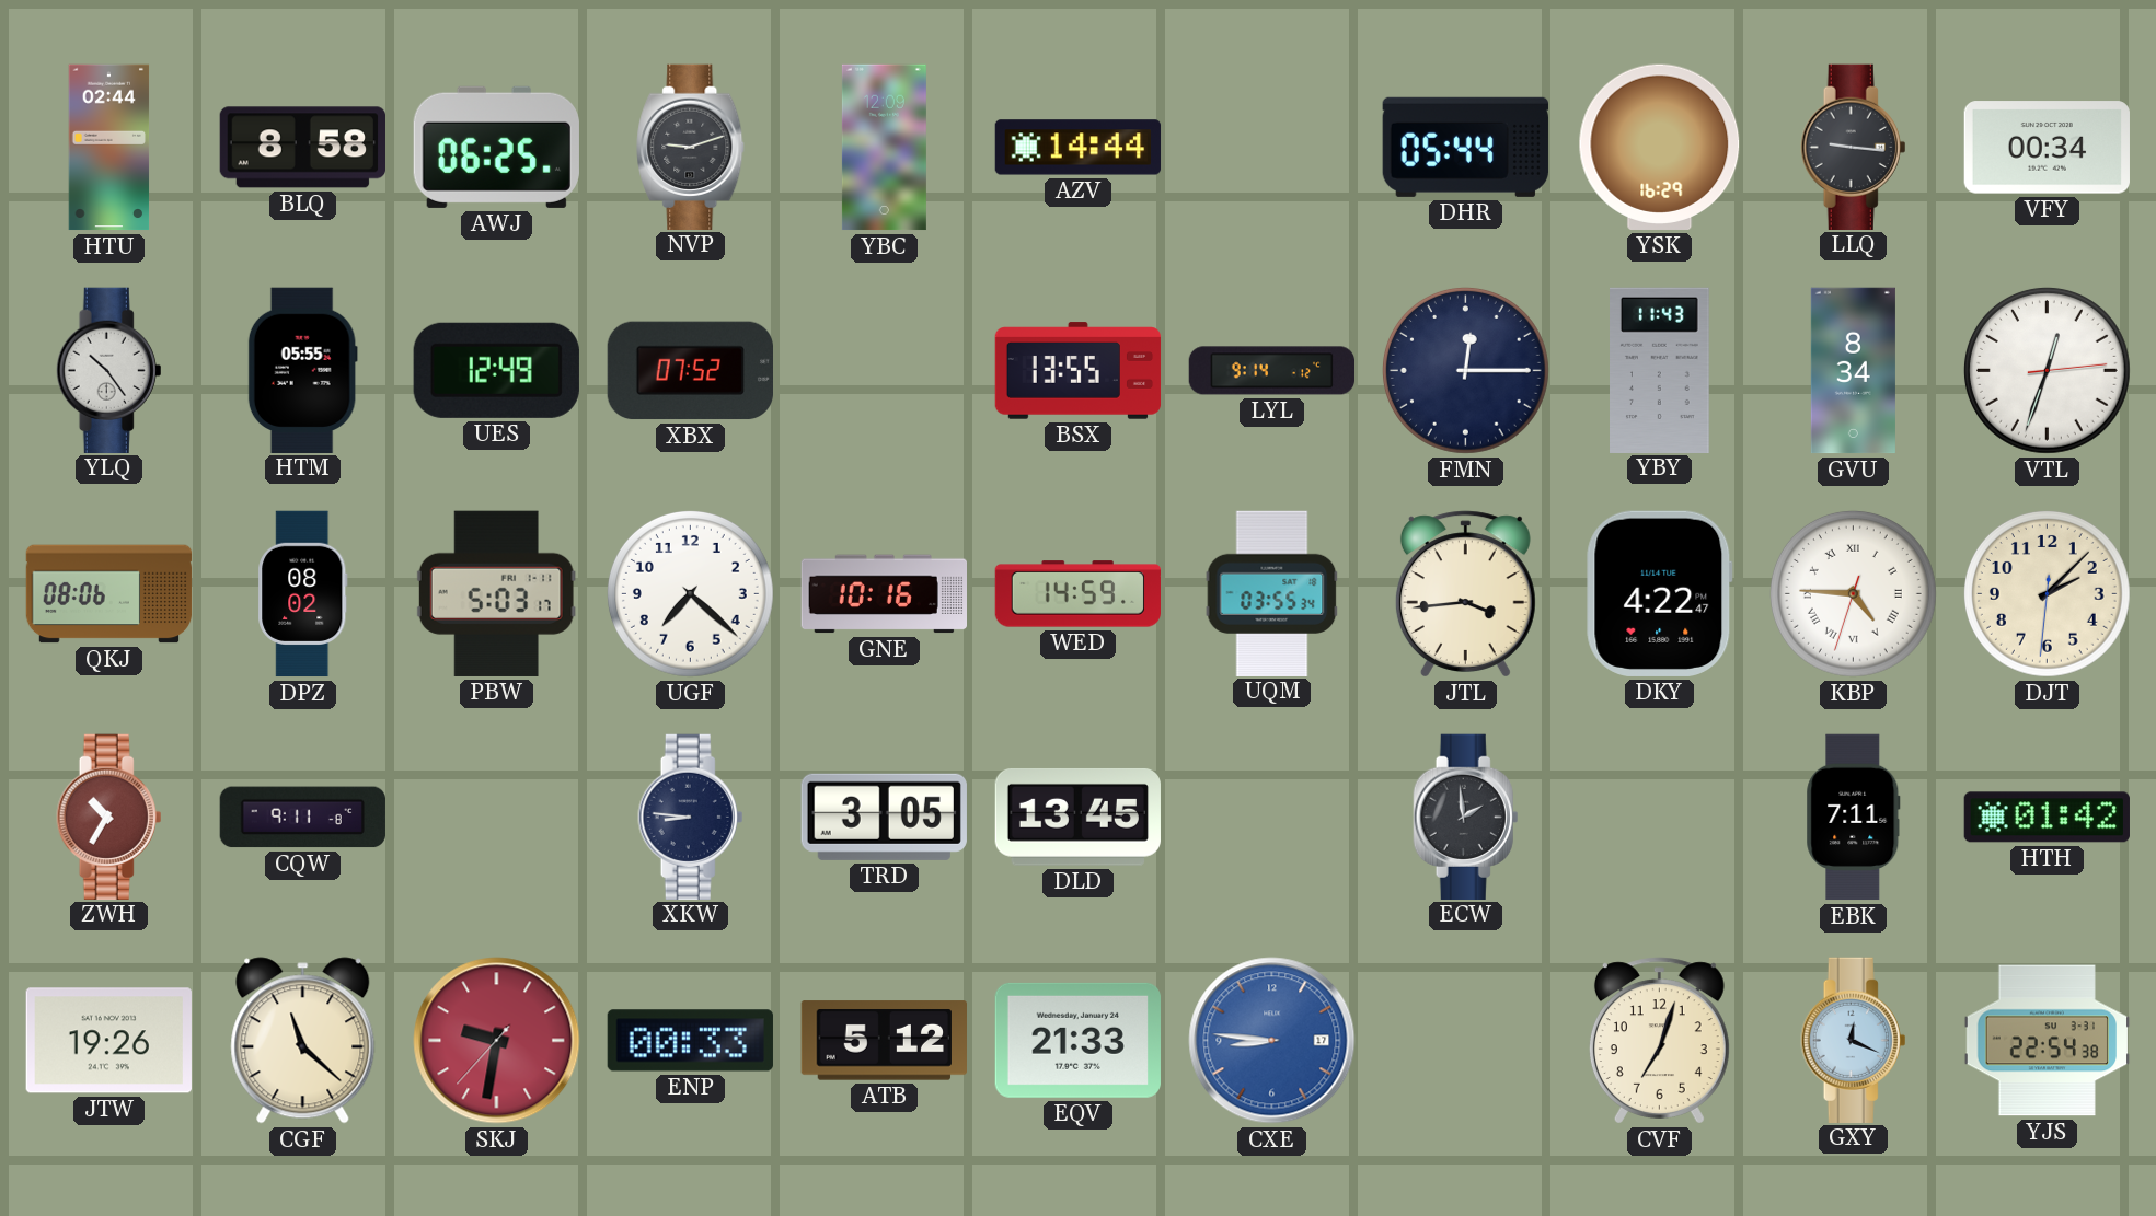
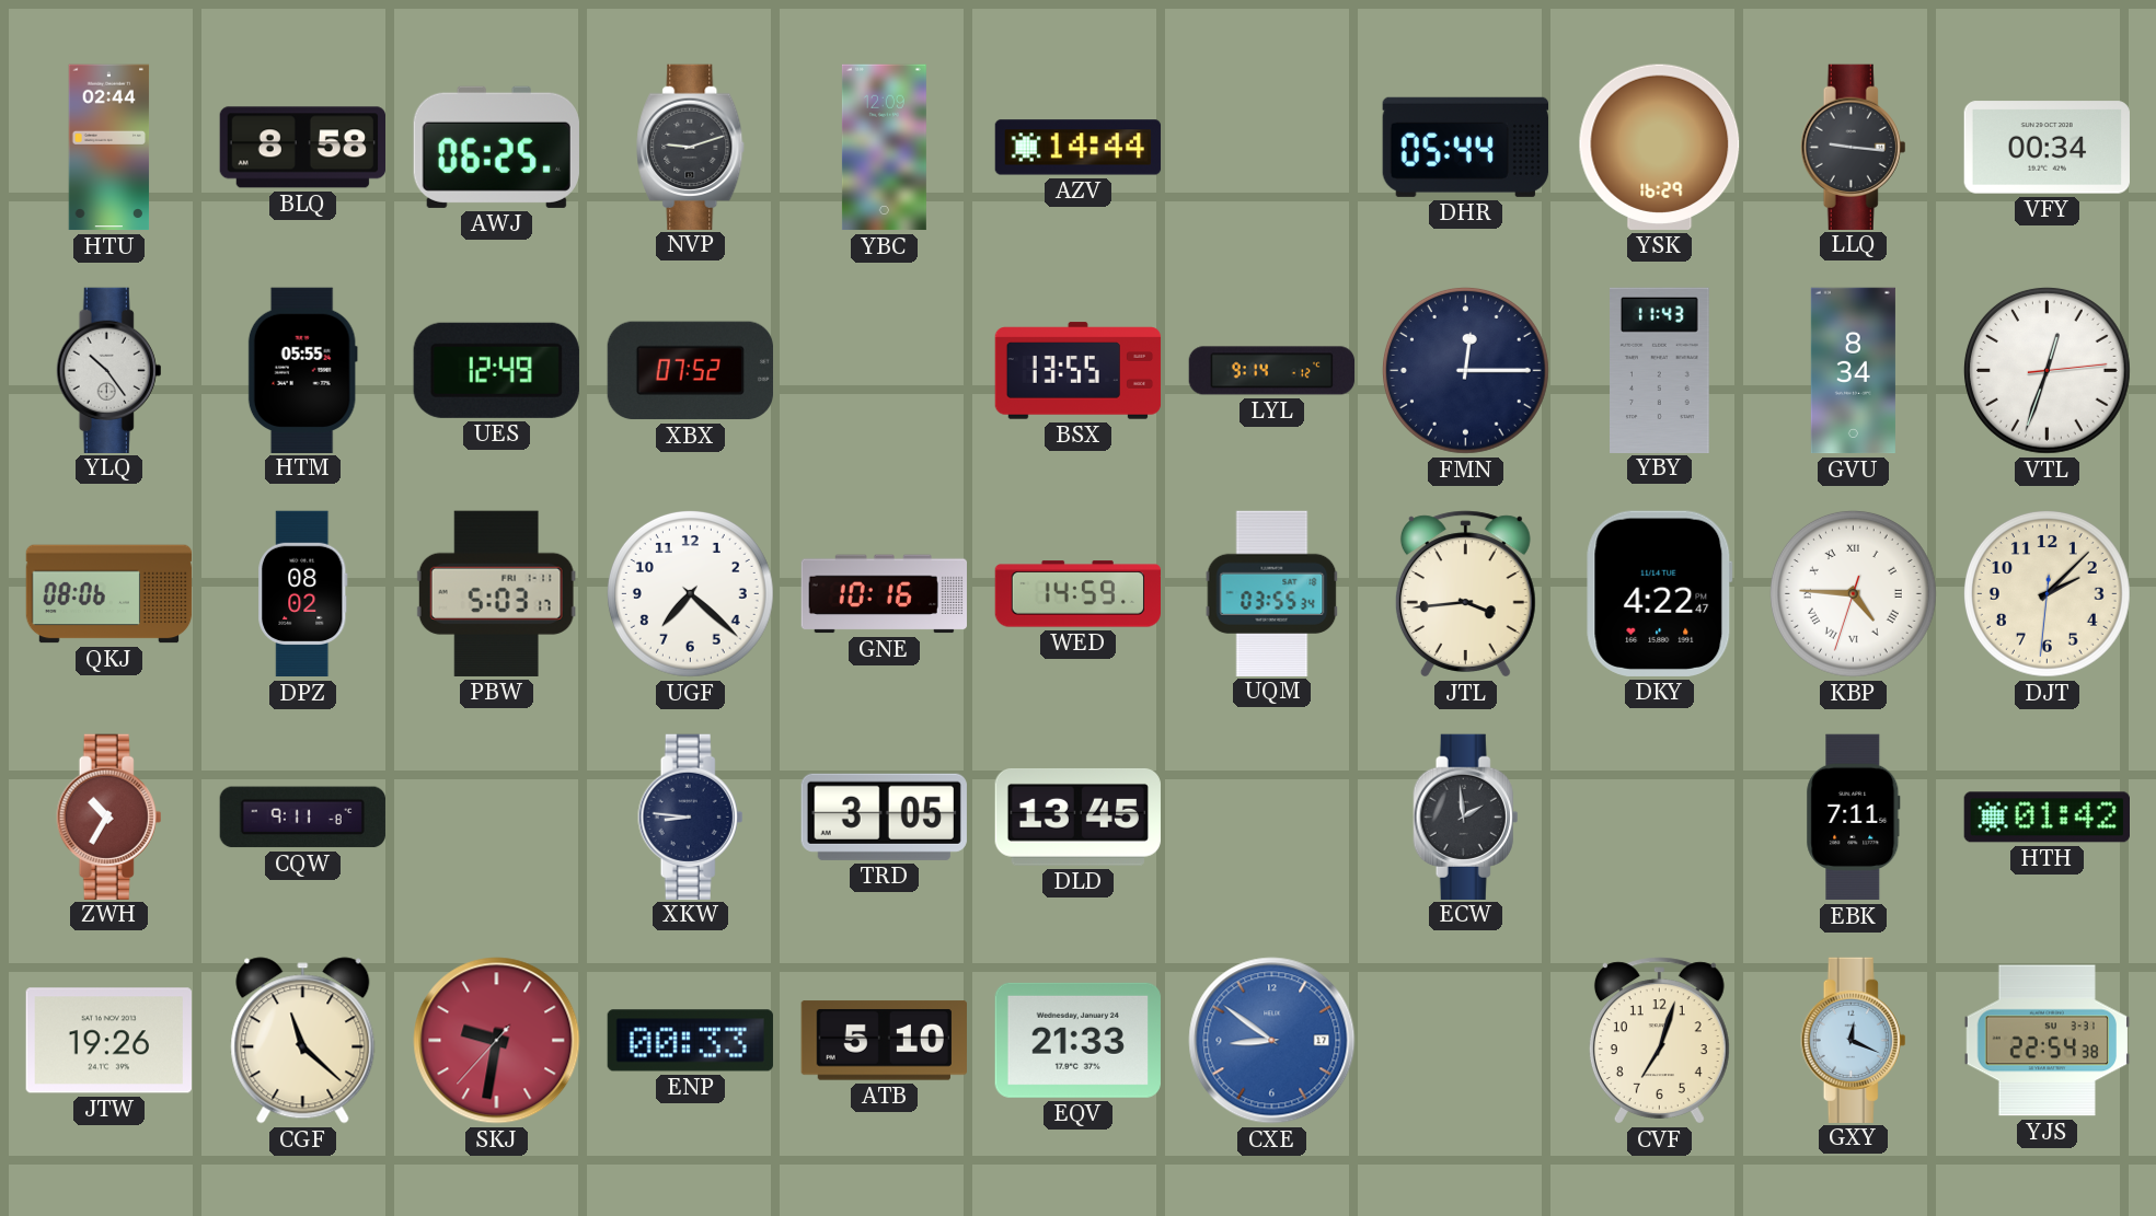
ATB: 5:12 -> 5:10
CXE: 8:46 -> 8:51
